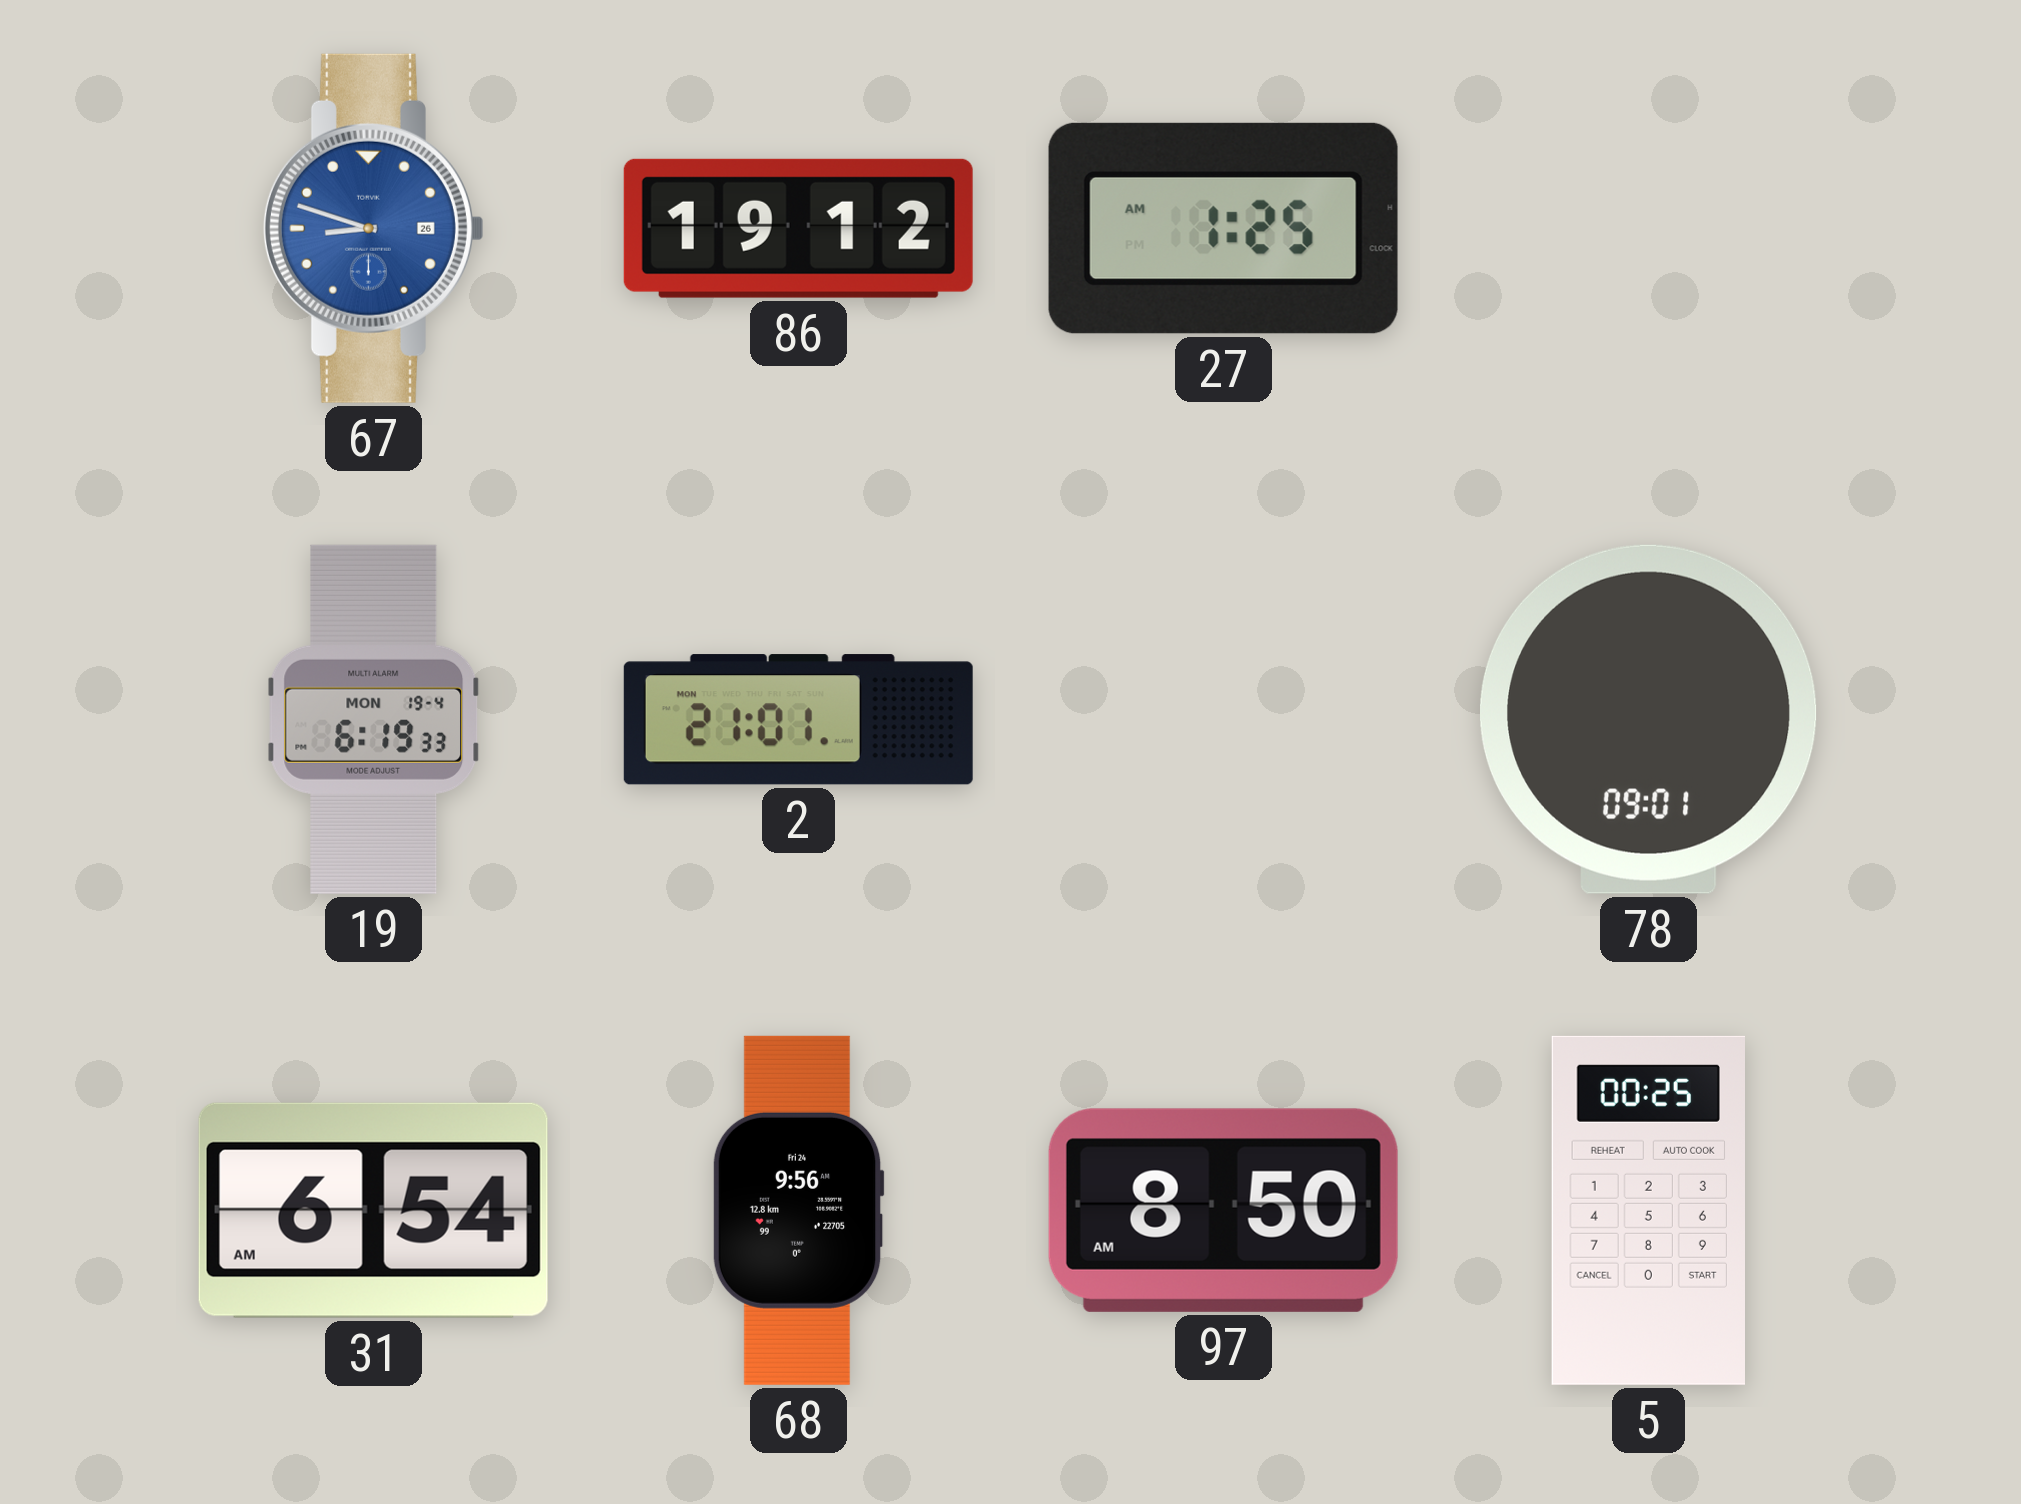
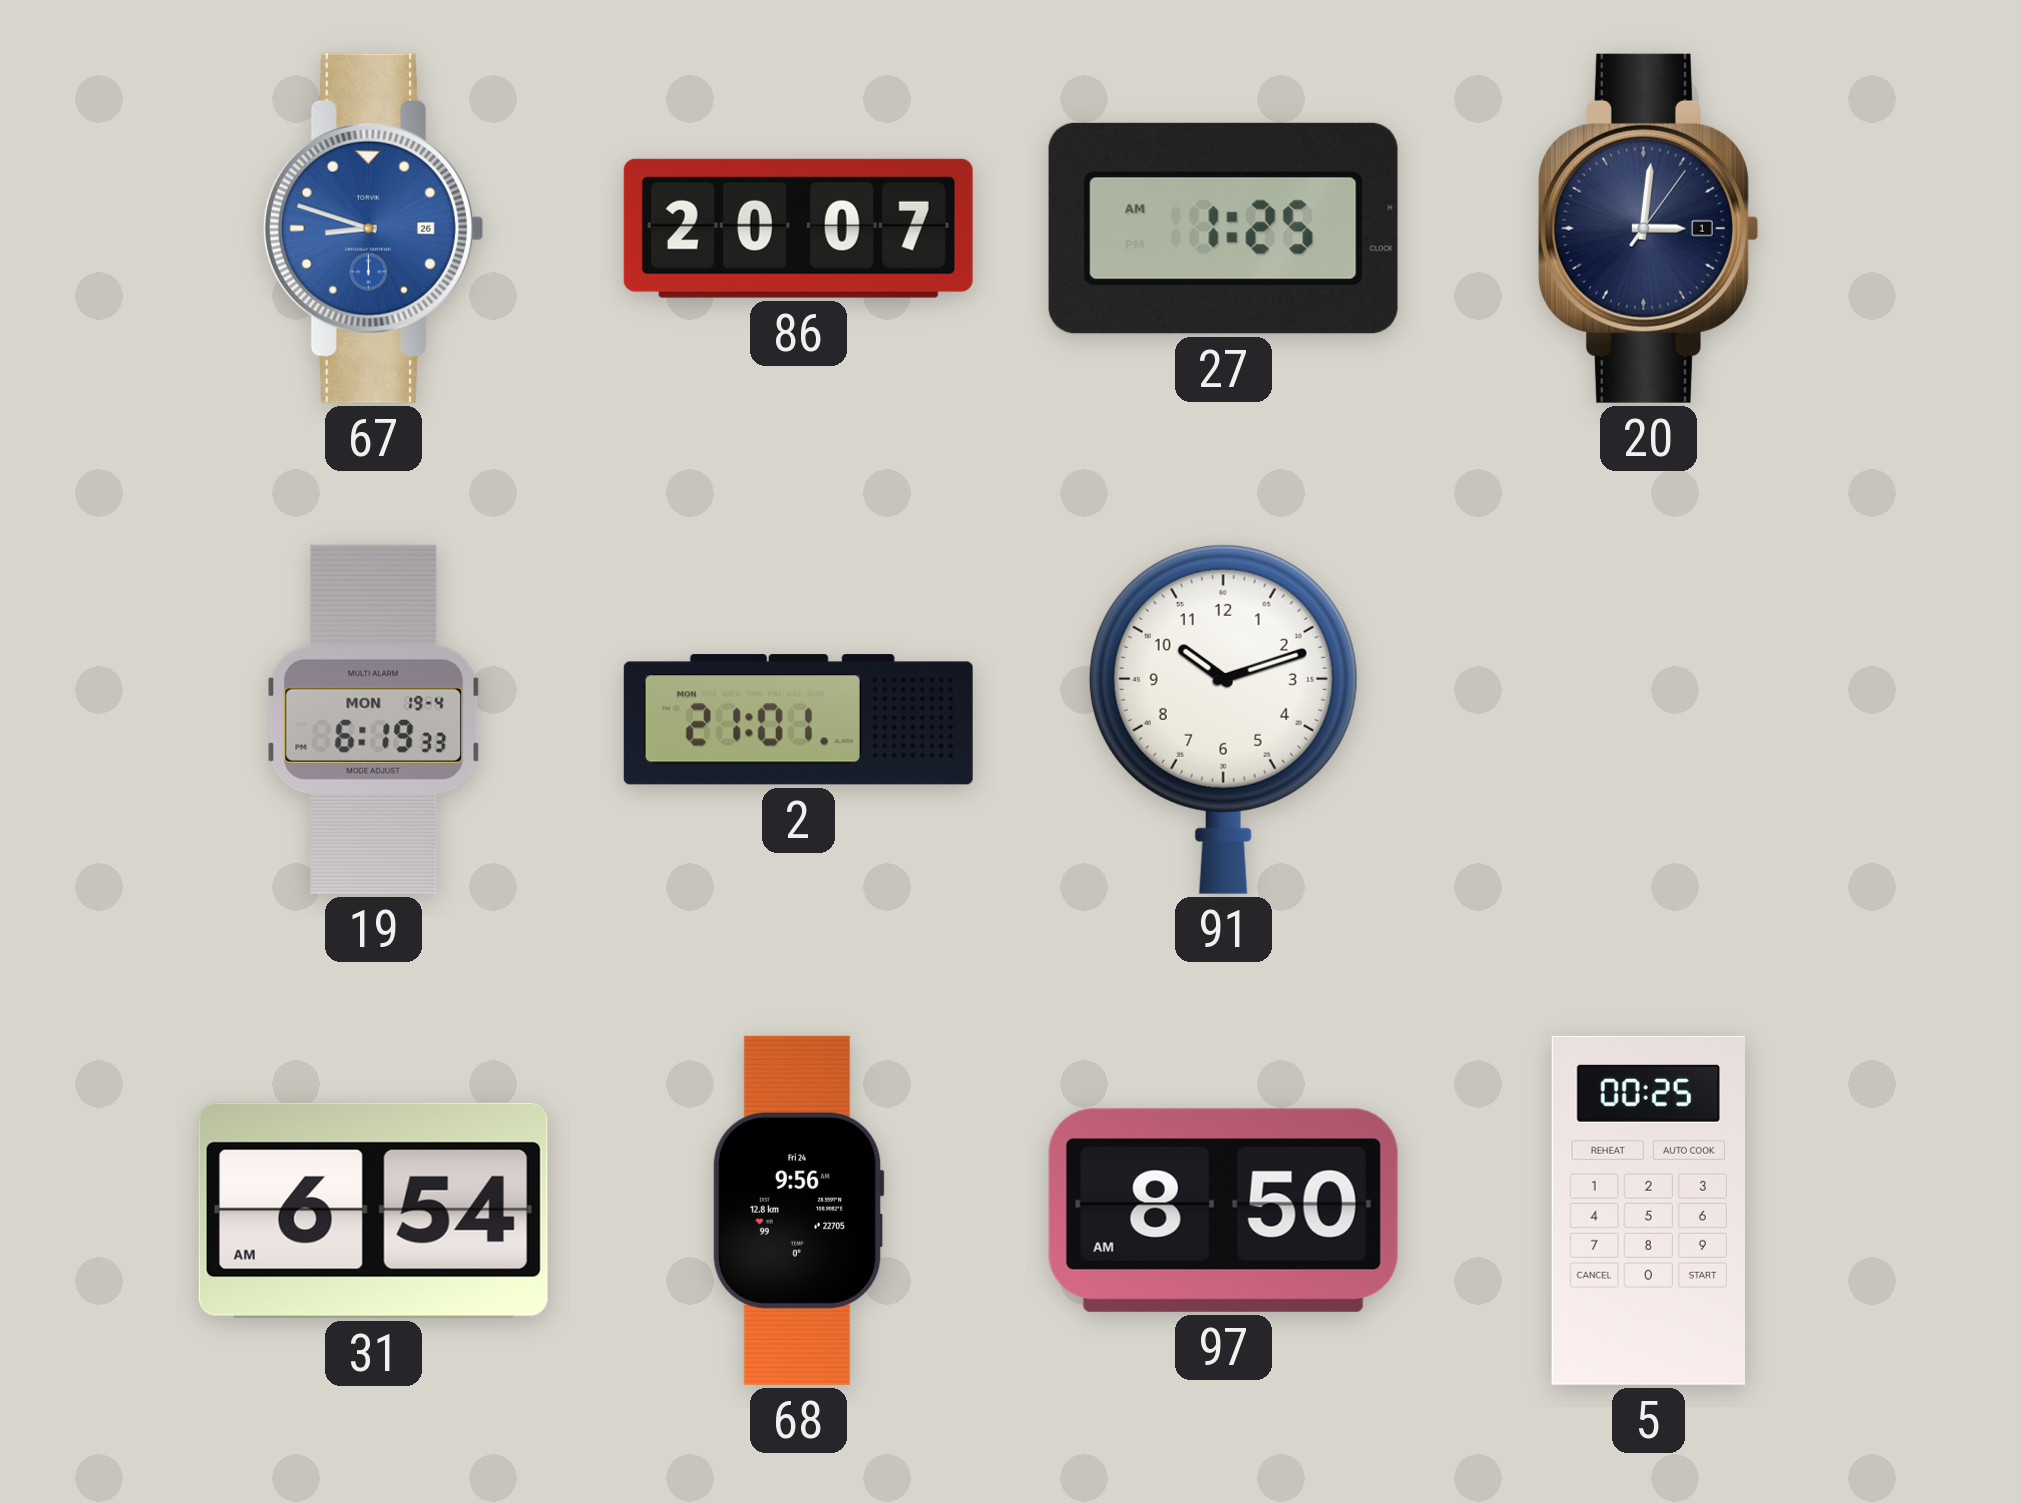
86: 19:12 -> 20:07
20: none -> 3:01
91: none -> 10:12
78: 09:01 -> none
